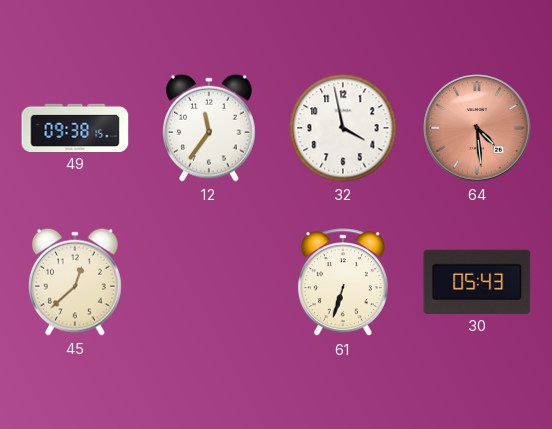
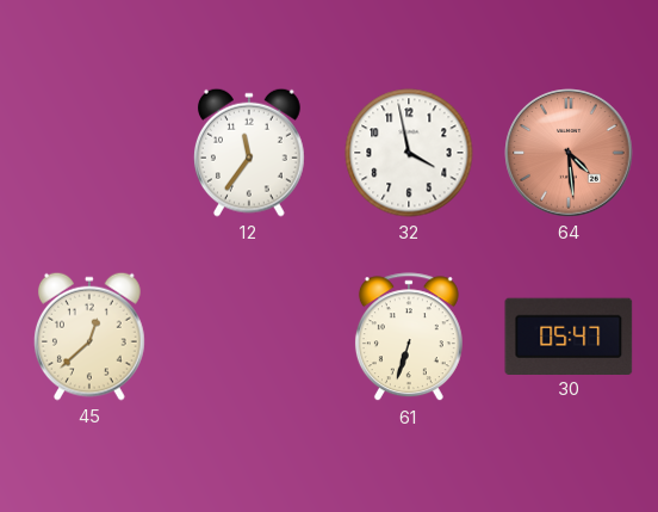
49: 09:38 -> none
30: 05:43 -> 05:47
